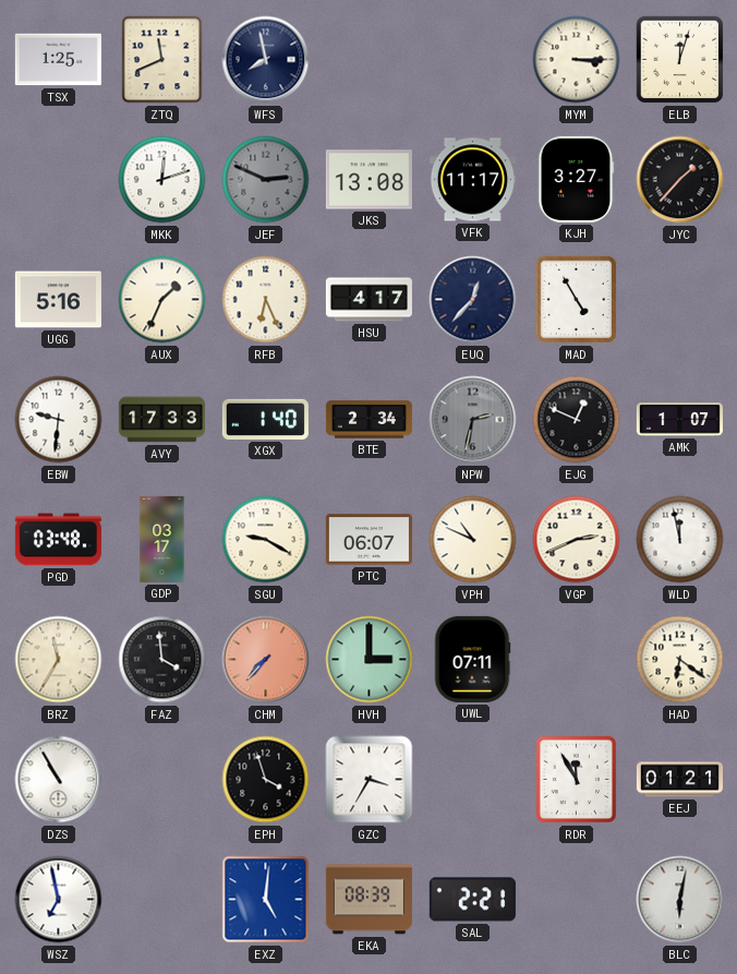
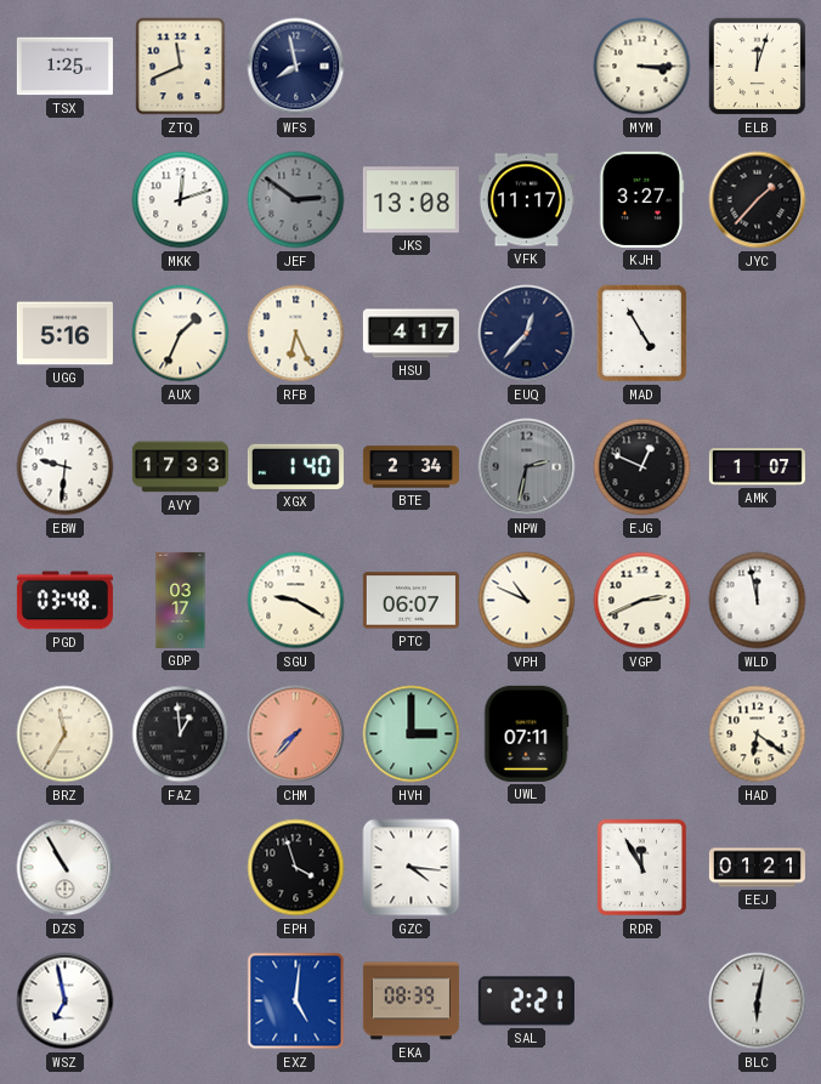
JEF: 2:49 -> 2:51
FAZ: 3:59 -> 12:59
GZC: 3:35 -> 4:16
